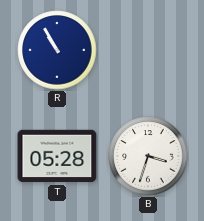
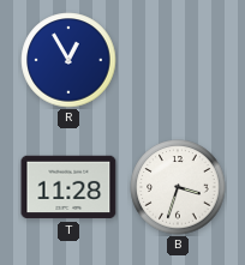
R: 10:55 -> 12:55
T: 05:28 -> 11:28
